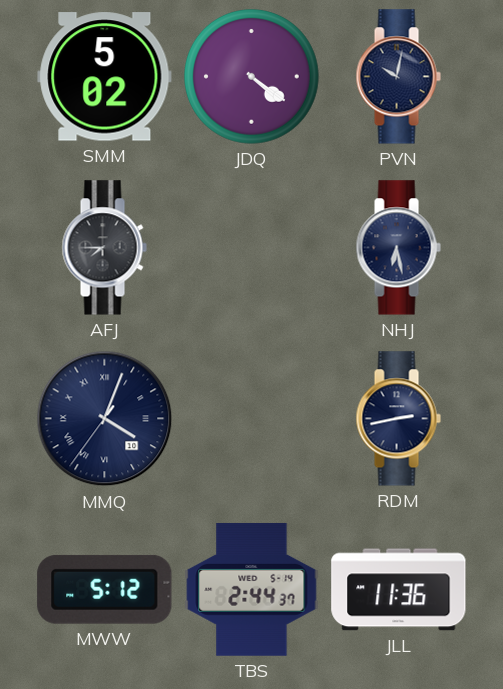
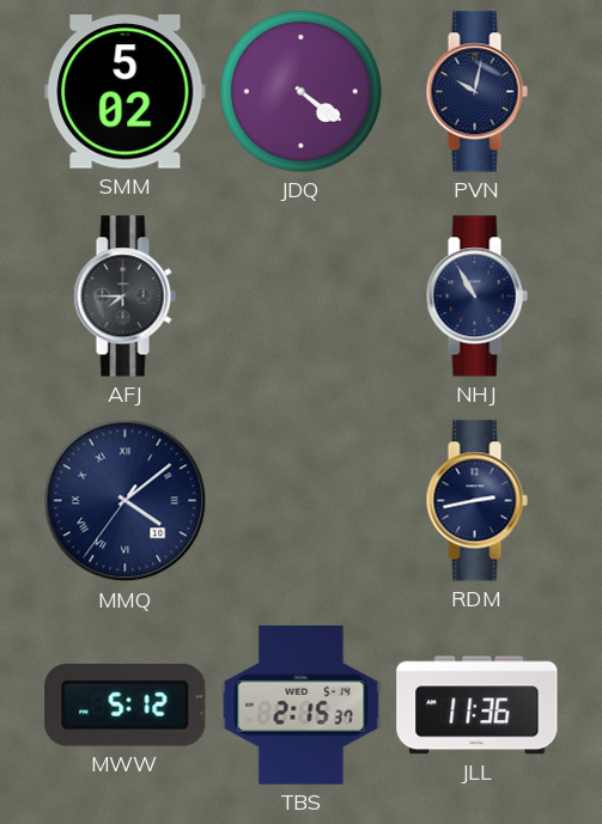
NHJ: 6:28 -> 10:55
MMQ: 4:03 -> 4:08
TBS: 2:44 -> 2:15
